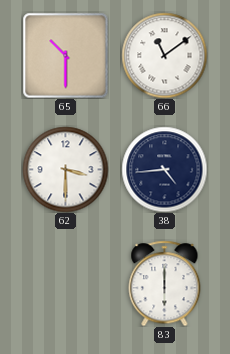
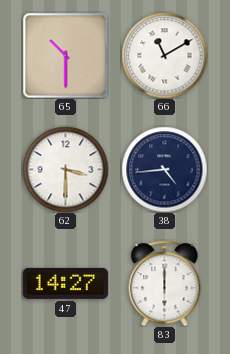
66: 11:09 -> 11:10
47: none -> 14:27
